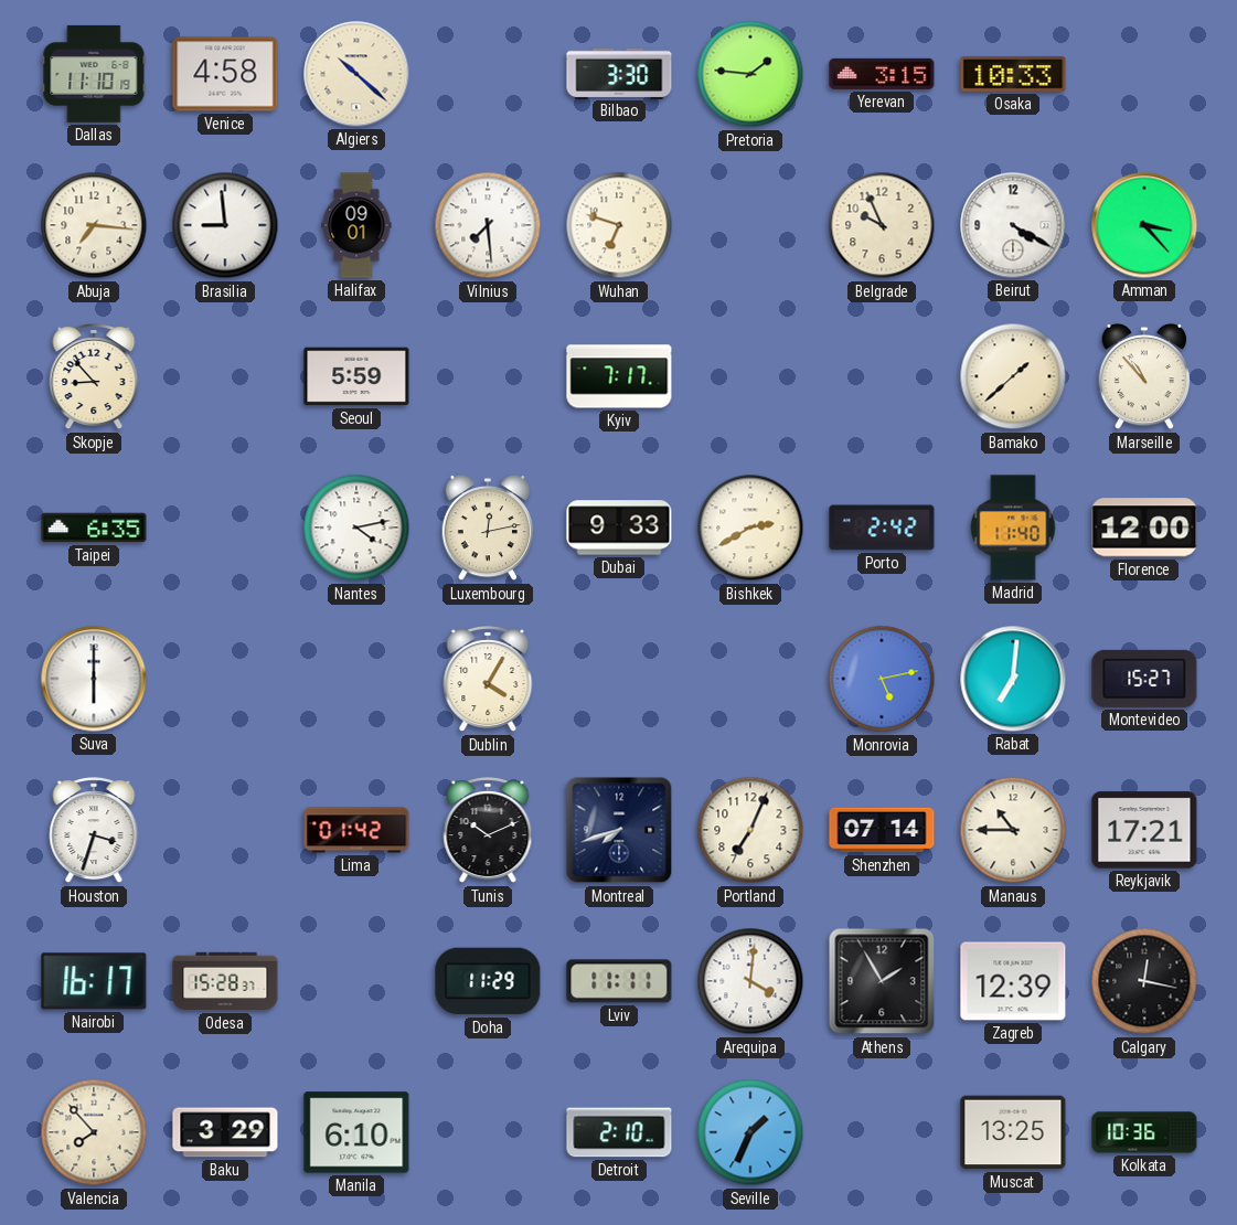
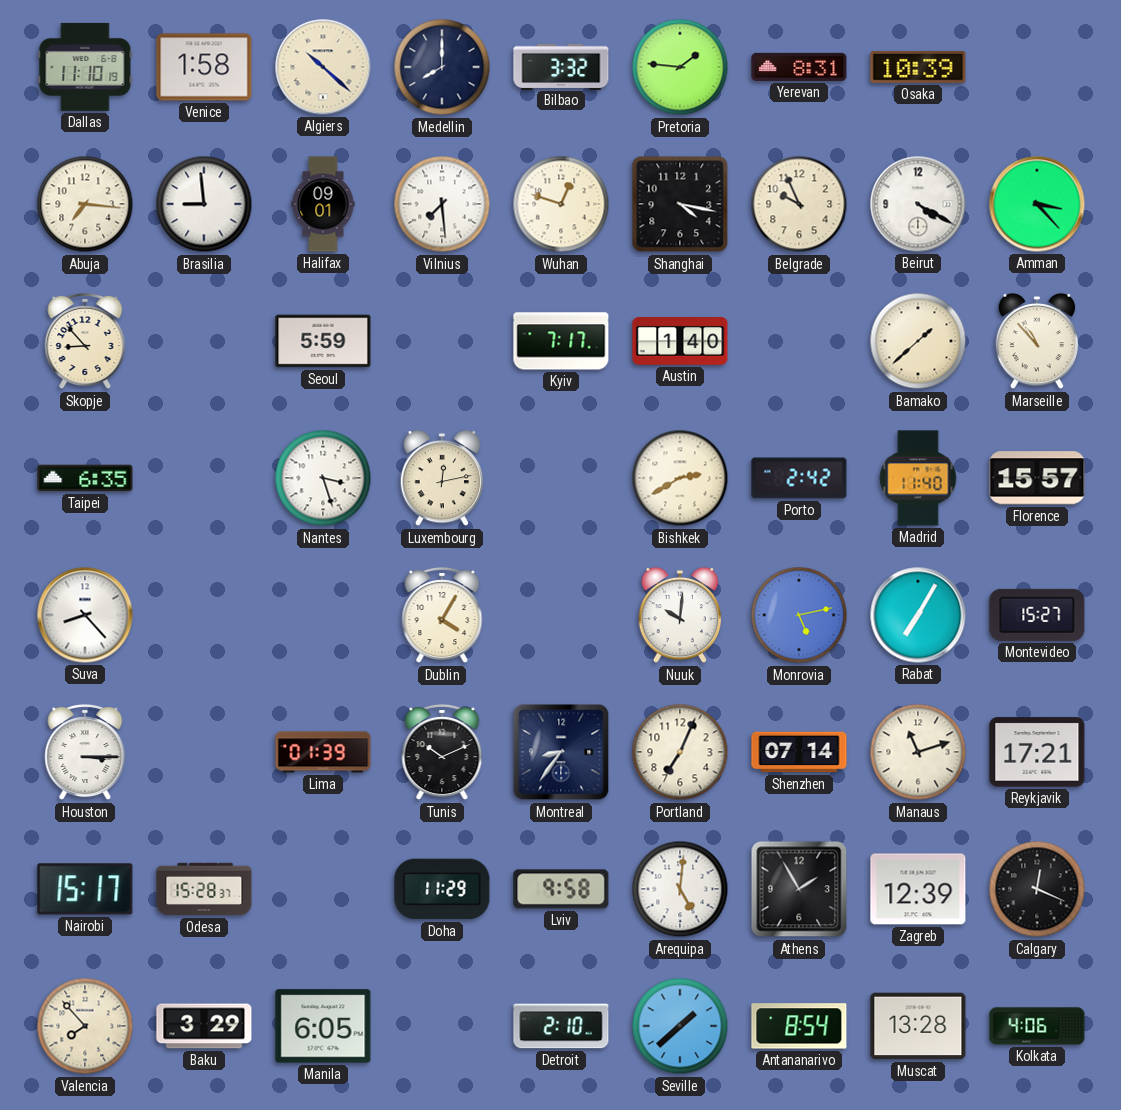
Venice: 4:58 -> 1:58
Medellin: none -> 8:00
Bilbao: 3:30 -> 3:32
Yerevan: 3:15 -> 8:31
Osaka: 10:33 -> 10:39
Wuhan: 6:48 -> 12:48
Shanghai: none -> 4:17
Austin: none -> 1:40
Nantes: 4:13 -> 3:27
Dubai: 9:33 -> none
Florence: 12:00 -> 15:57
Suva: 6:00 -> 8:23
Nuuk: none -> 10:01
Rabat: 7:01 -> 7:05
Houston: 3:33 -> 3:15
Lima: 01:42 -> 01:39
Montreal: 7:42 -> 8:36
Manaus: 10:45 -> 11:12
Nairobi: 16:17 -> 15:17
Lviv: 11:11 -> 9:58
Arequipa: 4:01 -> 5:01
Calgary: 12:17 -> 12:19
Manila: 6:10 -> 6:05
Seville: 1:34 -> 1:38
Antananarivo: none -> 8:54
Muscat: 13:25 -> 13:28
Kolkata: 10:36 -> 4:06
